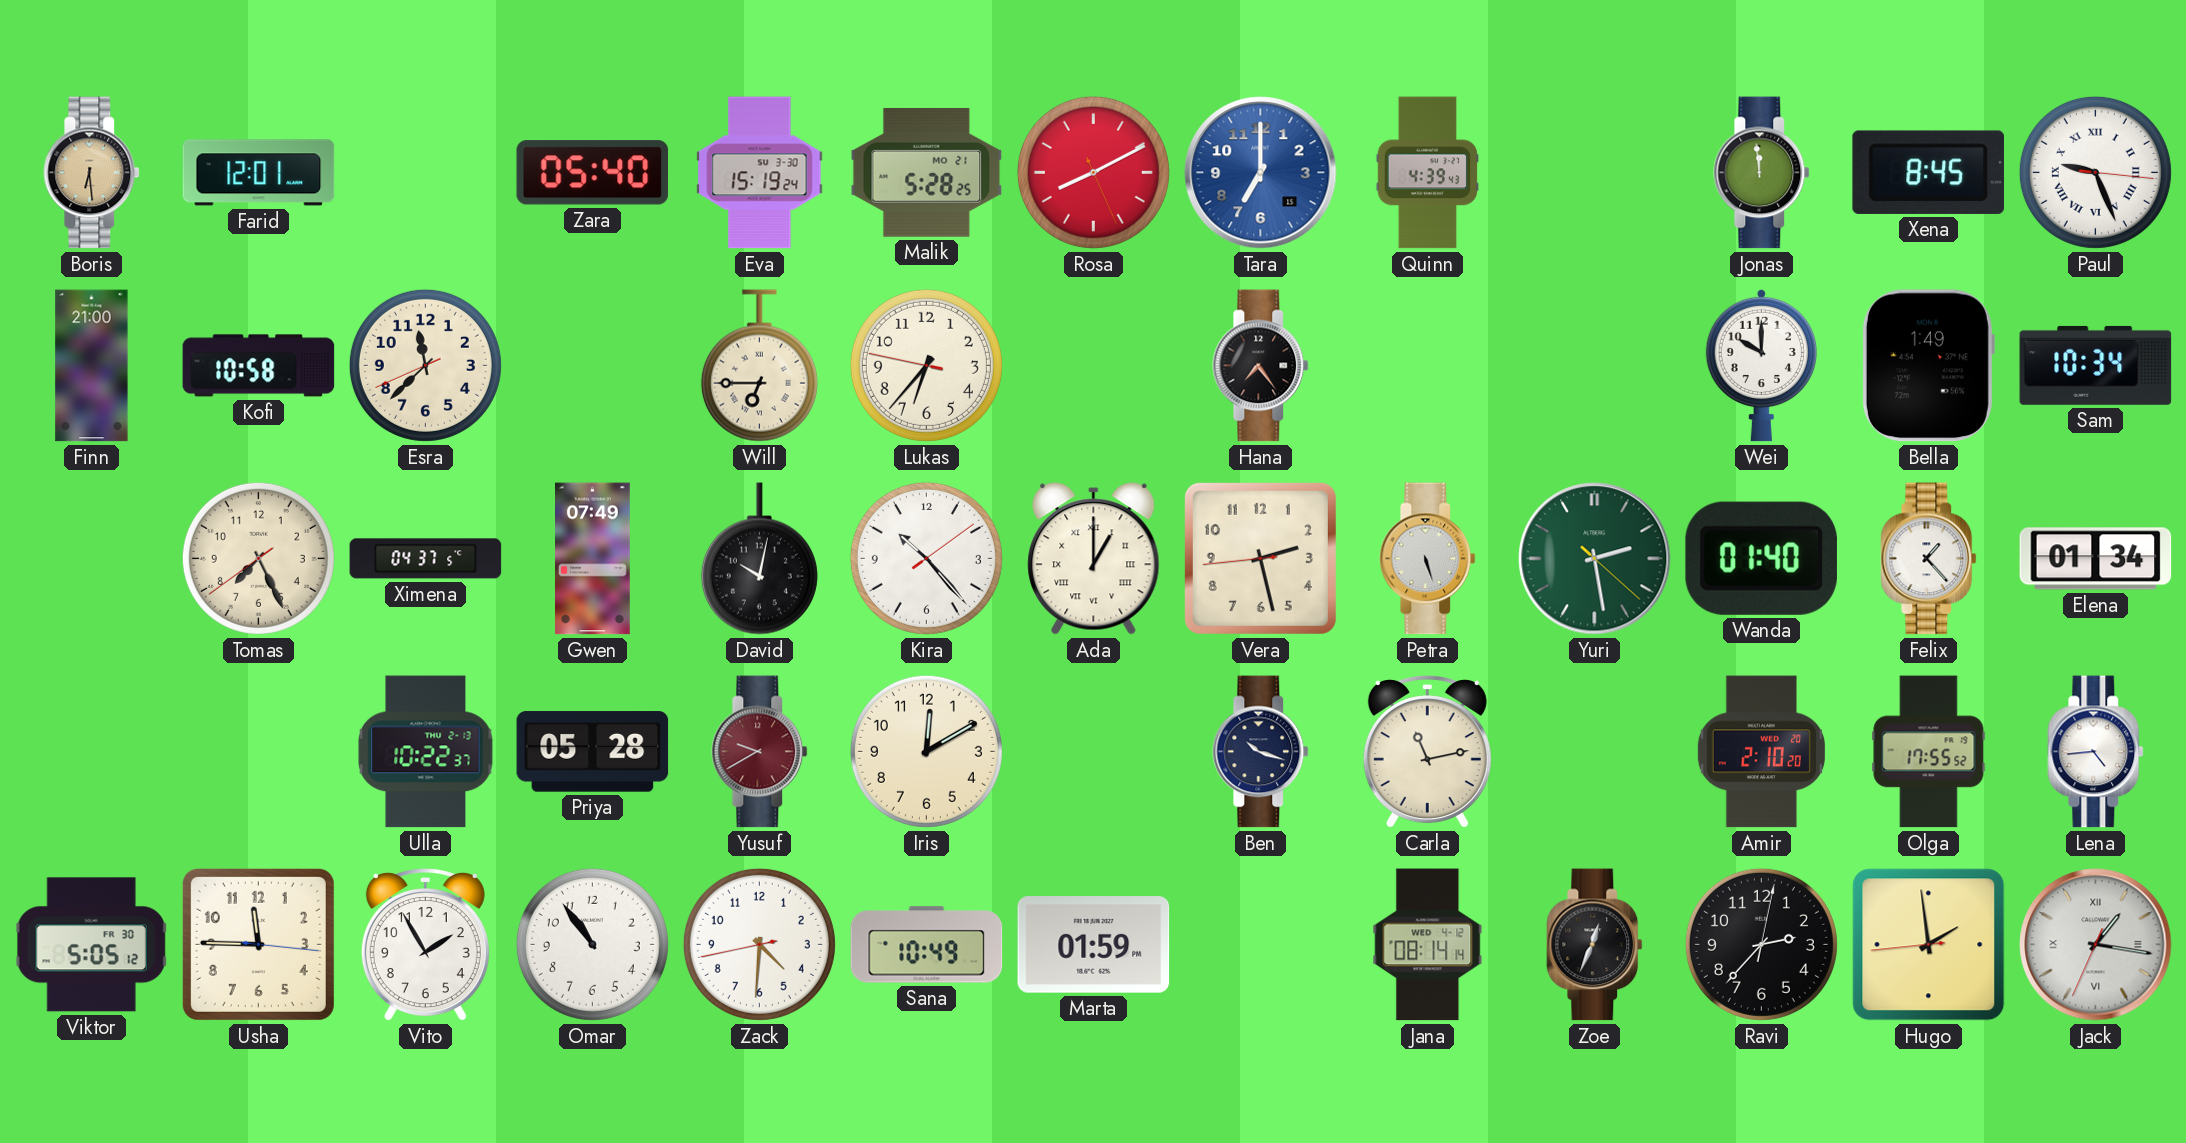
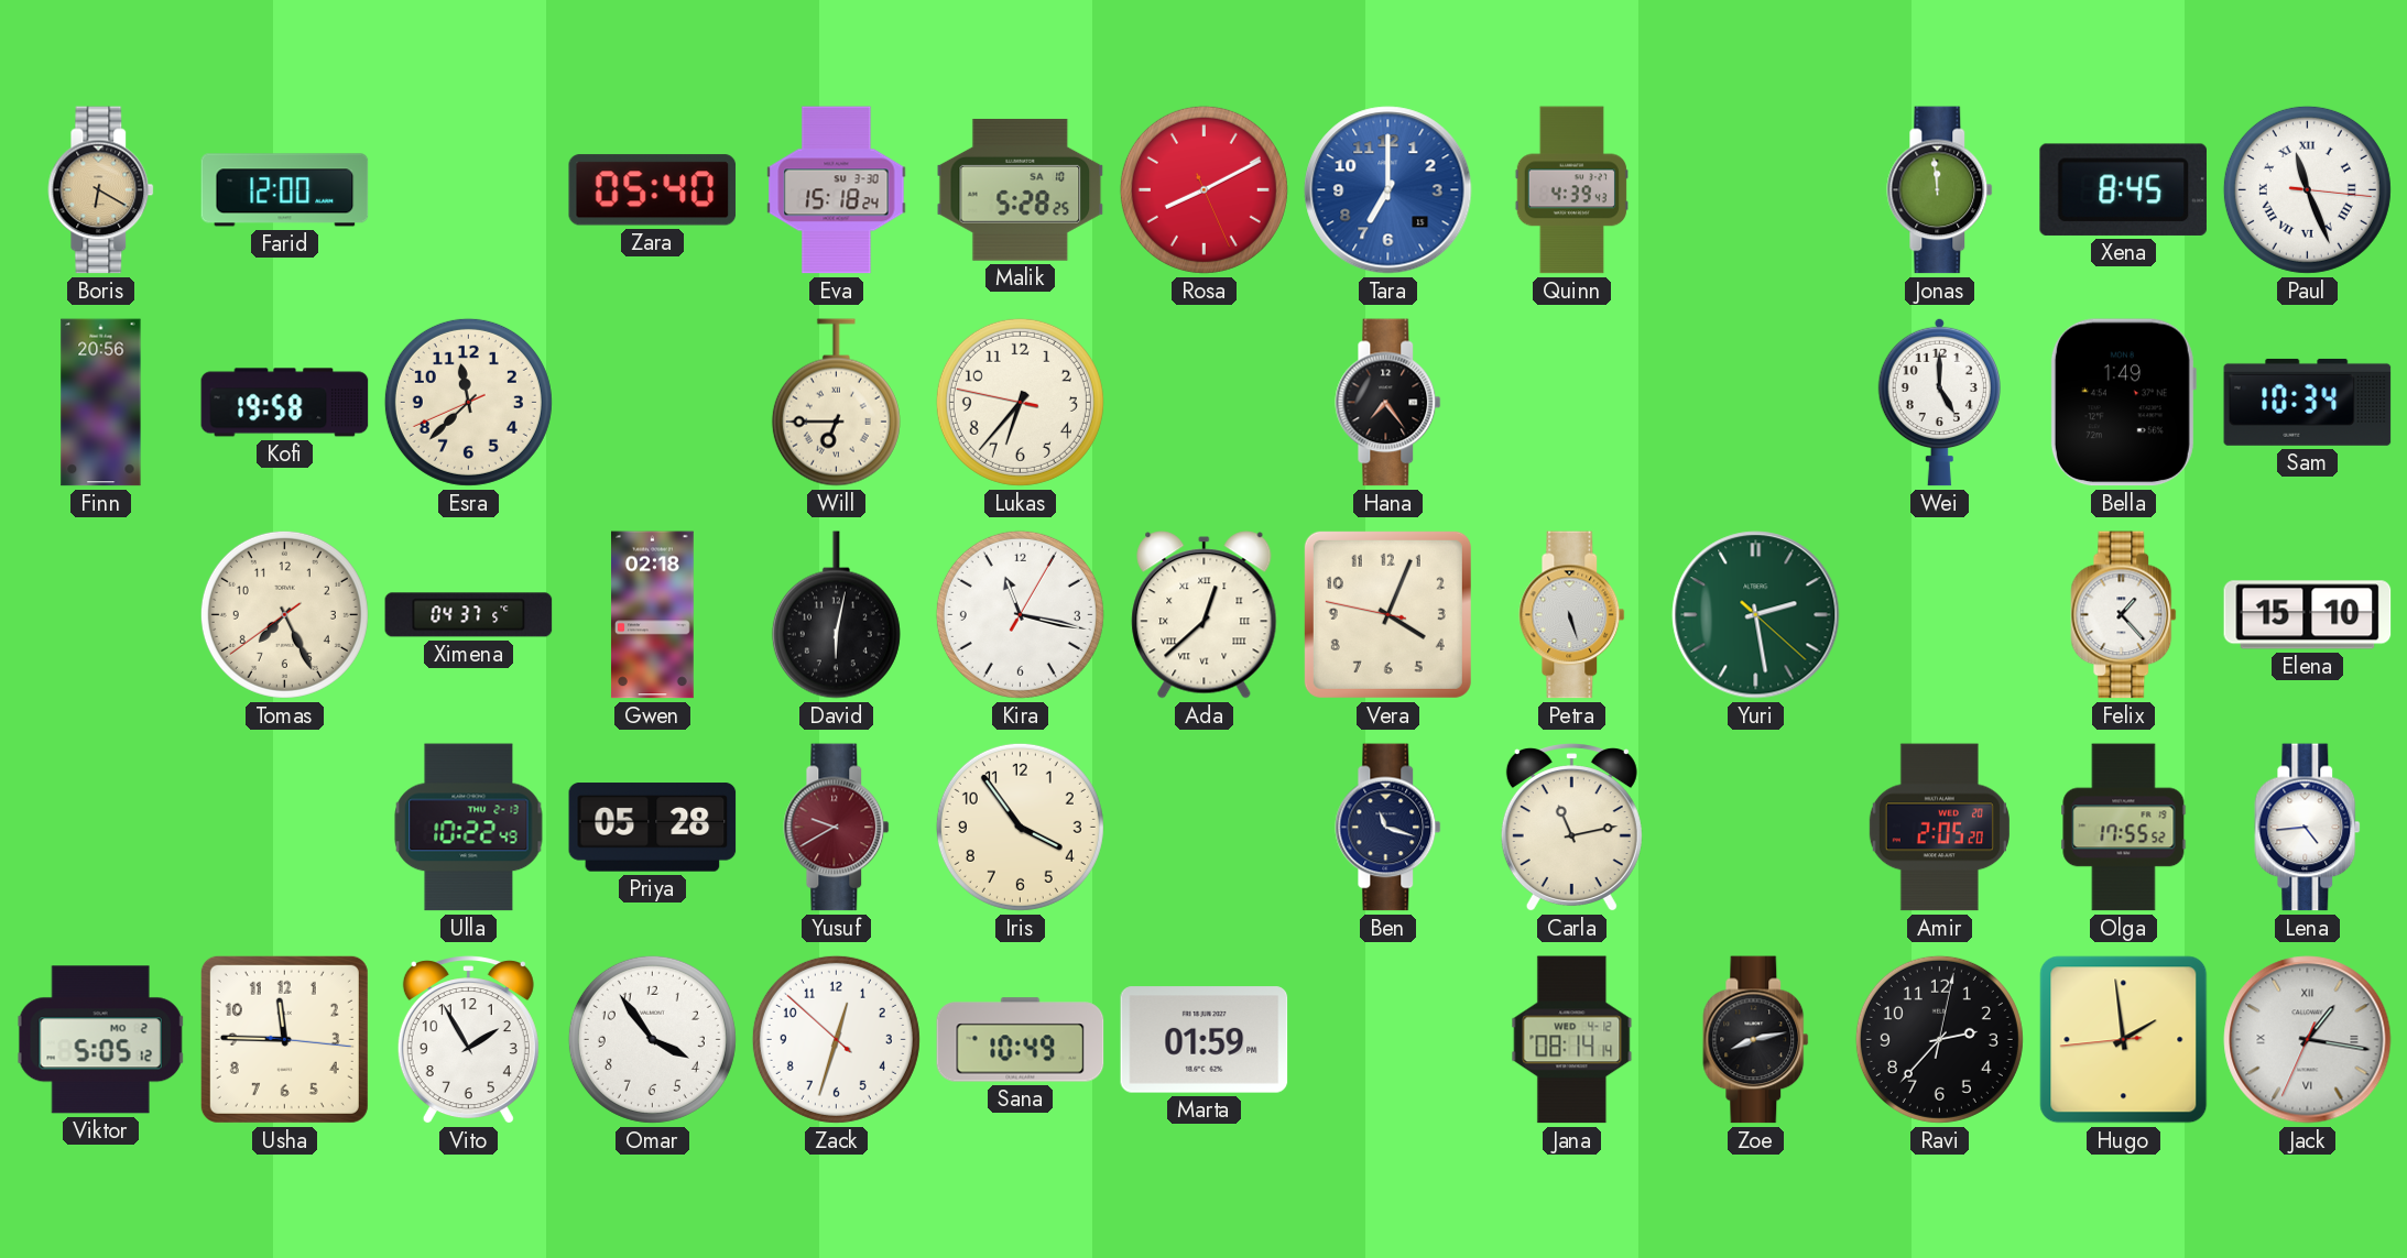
Boris: 6:29 -> 6:20
Farid: 12:01 -> 12:00
Eva: 15:19 -> 15:18
Malik date: MO 21 -> SA 10
Paul: 9:26 -> 11:26
Finn: 21:00 -> 20:56
Kofi: 10:58 -> 19:58
Wei: 10:00 -> 5:00
Gwen: 07:49 -> 02:18
David: 10:02 -> 6:02
Kira: 10:23 -> 11:17
Ada: 1:00 -> 12:38
Vera: 2:27 -> 4:03
Wanda: 01:40 -> none
Elena: 01:34 -> 15:10
Ulla: 10:22:37 -> 10:22:49
Iris: 12:10 -> 3:54
Ben: 10:18 -> 11:18
Amir: 2:10 -> 2:05
Viktor date: FR 30 -> MO 2
Omar: 10:54 -> 3:54
Zack: 4:30 -> 12:32
Zoe: 12:34 -> 8:13
